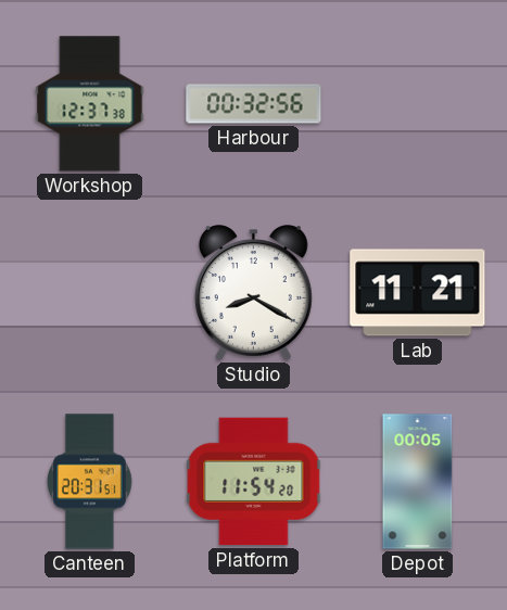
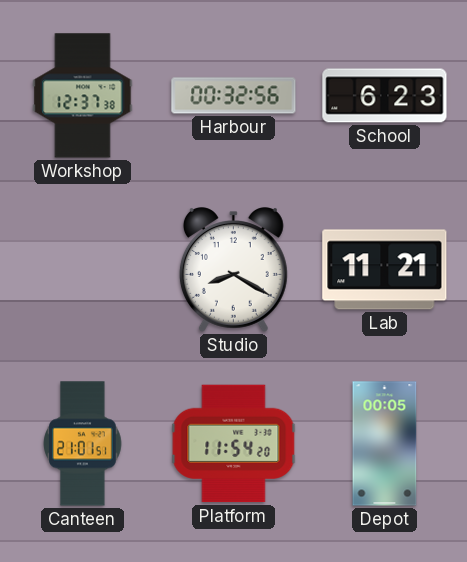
School: none -> 6:23
Canteen: 20:31 -> 21:01
